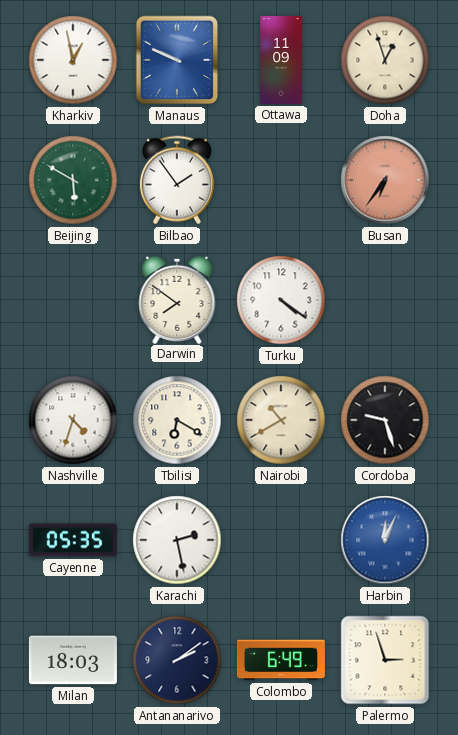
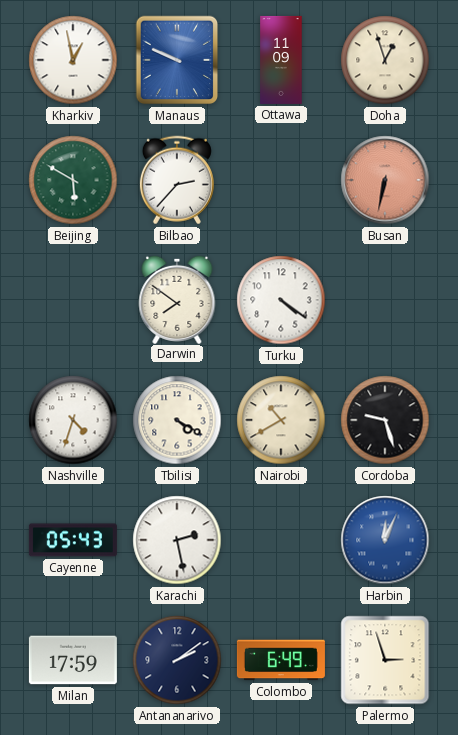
Bilbao: 1:54 -> 2:37
Busan: 6:36 -> 6:32
Tbilisi: 6:20 -> 4:20
Cayenne: 05:35 -> 05:43
Milan: 18:03 -> 17:59
